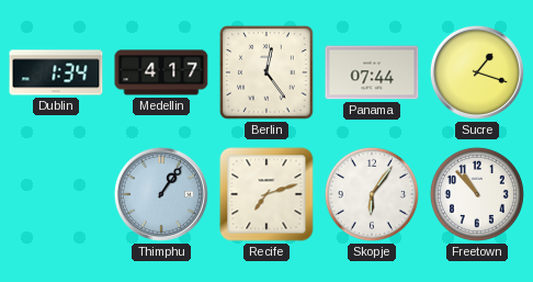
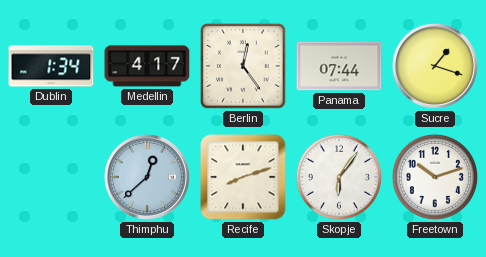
Thimphu: 1:06 -> 12:38
Recife: 7:12 -> 8:12
Freetown: 10:53 -> 10:12
